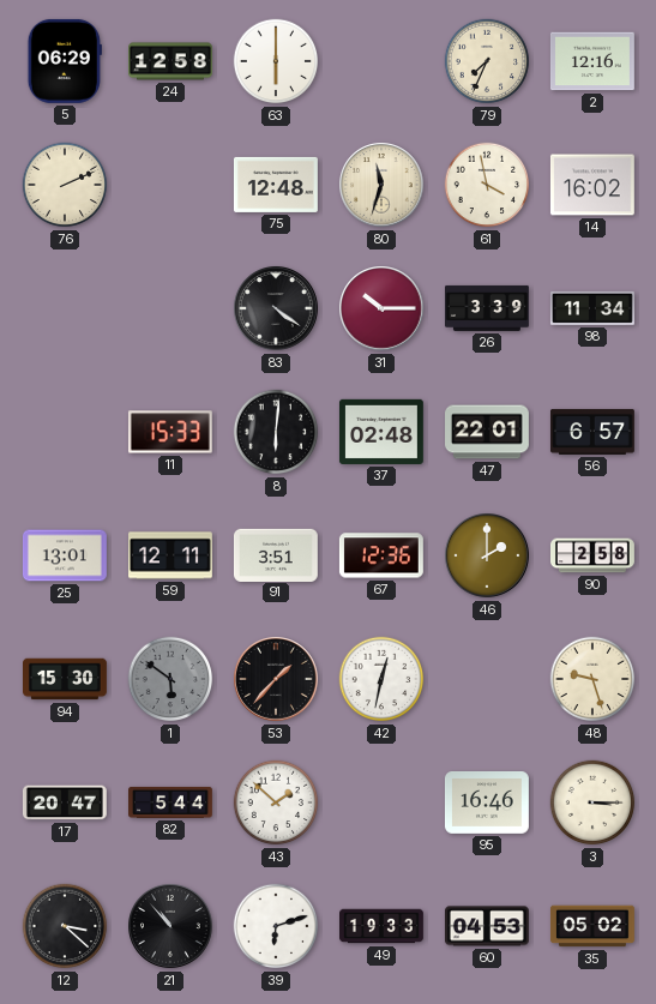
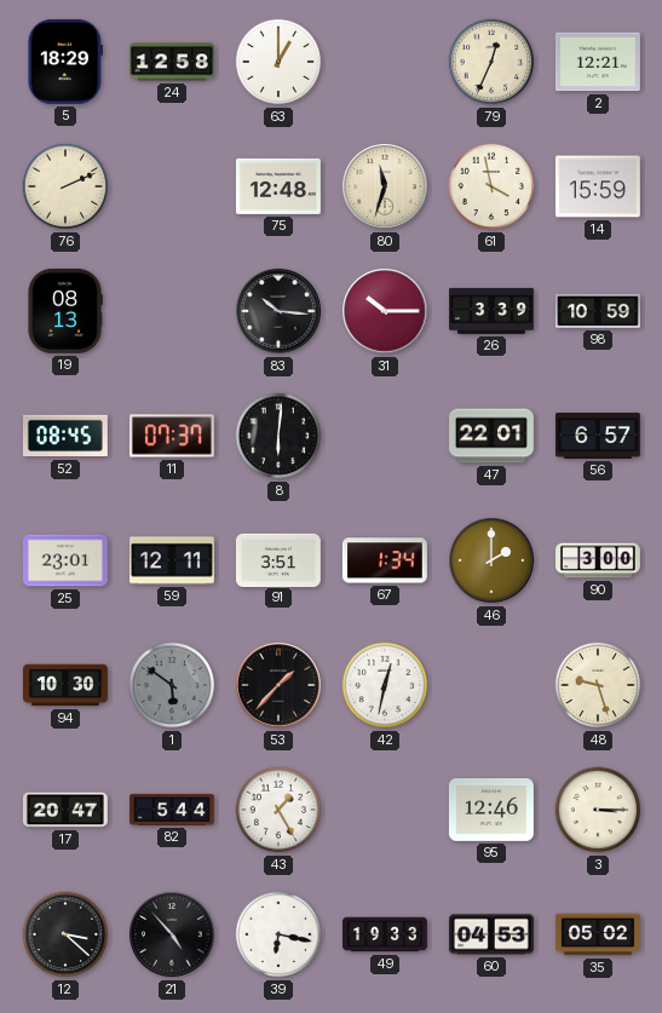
5: 06:29 -> 18:29
63: 6:00 -> 1:00
79: 7:34 -> 12:34
2: 12:16 -> 12:21
14: 16:02 -> 15:59
19: none -> 08:13
83: 4:21 -> 10:16
98: 11:34 -> 10:59
52: none -> 08:45
11: 15:33 -> 07:37
37: 02:48 -> none
25: 13:01 -> 23:01
67: 12:36 -> 1:34
90: 2:58 -> 3:00
94: 15:30 -> 10:30
43: 1:52 -> 1:25
95: 16:46 -> 12:46
21: 10:53 -> 4:53
39: 6:12 -> 6:17
